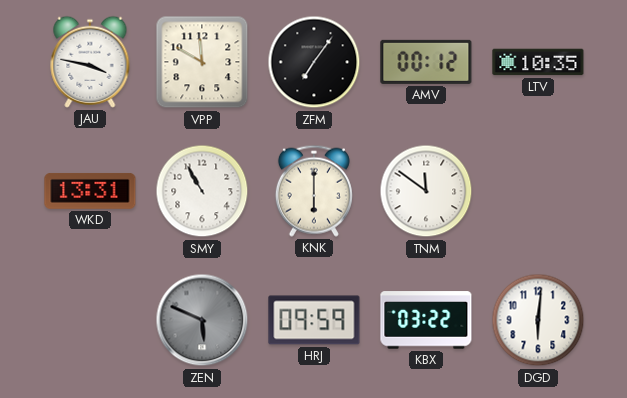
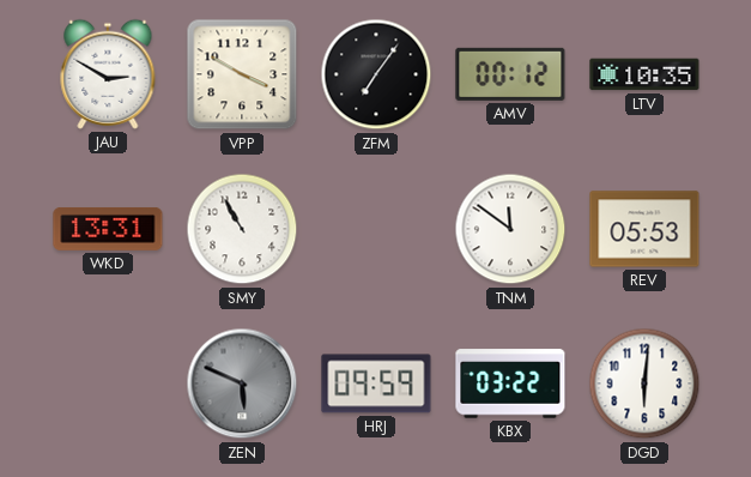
JAU: 3:47 -> 2:50
VPP: 11:50 -> 3:50
KNK: 6:00 -> none
REV: none -> 05:53
